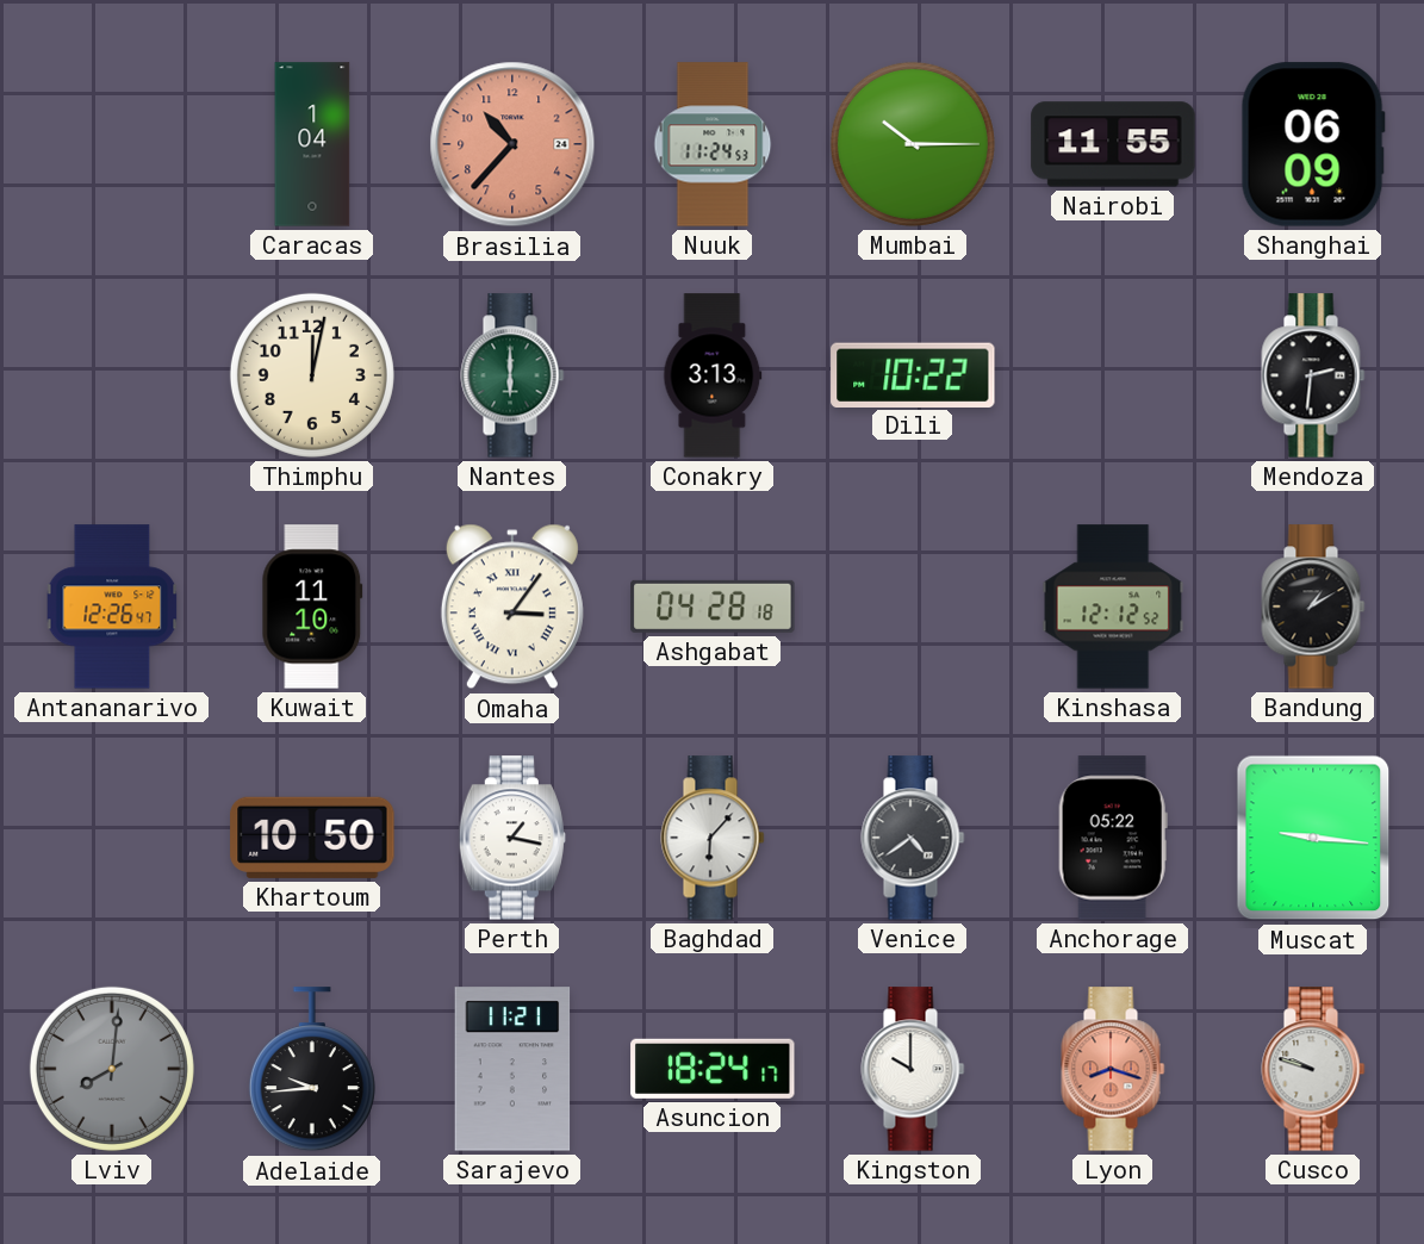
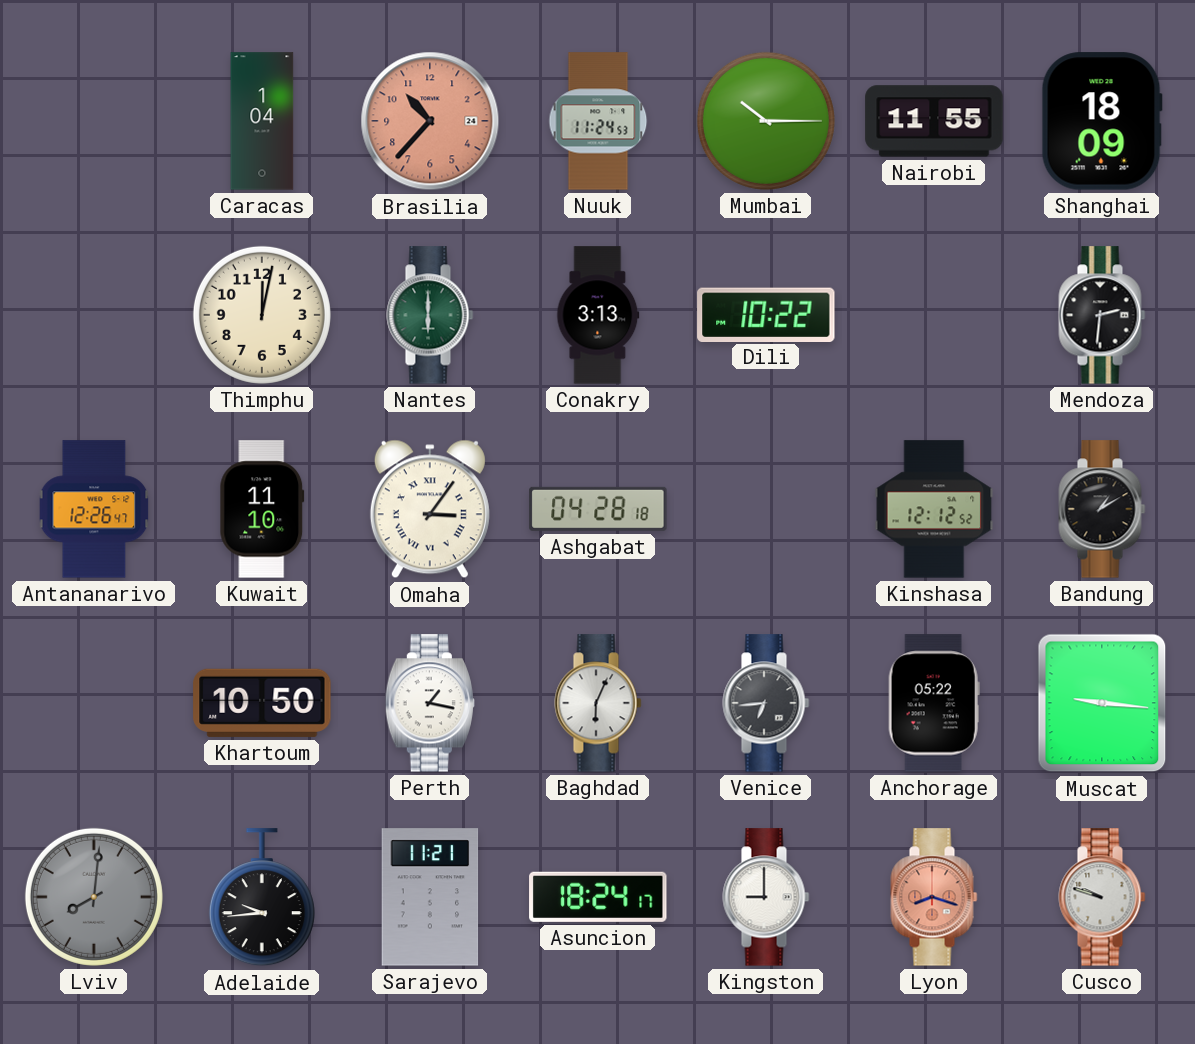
Shanghai: 06:09 -> 18:09
Baghdad: 6:07 -> 6:04
Venice: 4:39 -> 6:44
Kingston: 10:00 -> 9:00
